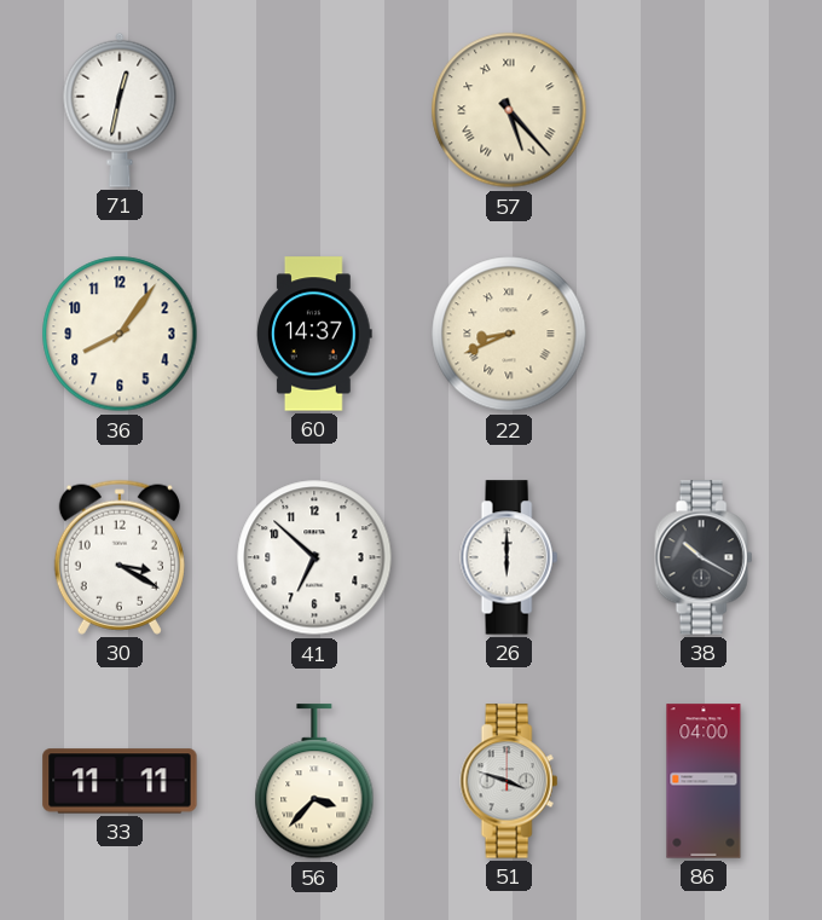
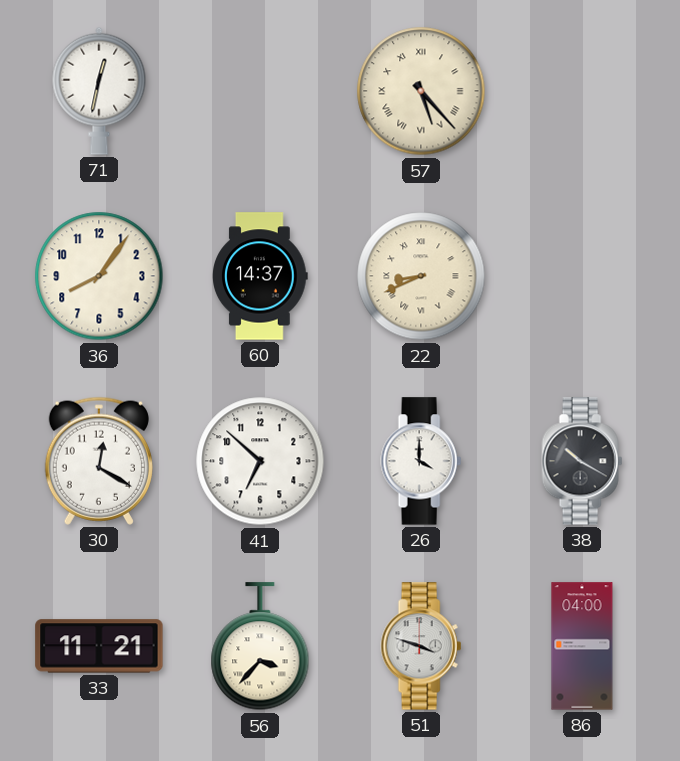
30: 3:20 -> 12:20
26: 6:00 -> 4:00
33: 11:11 -> 11:21
